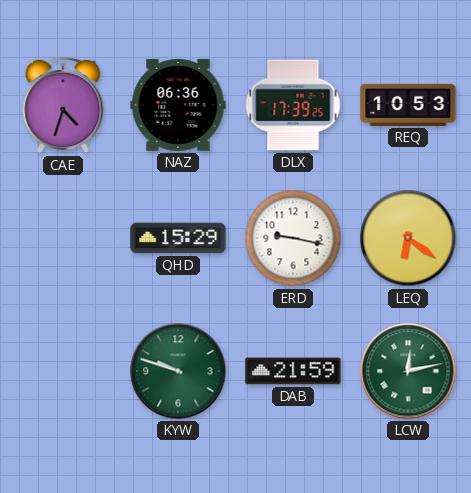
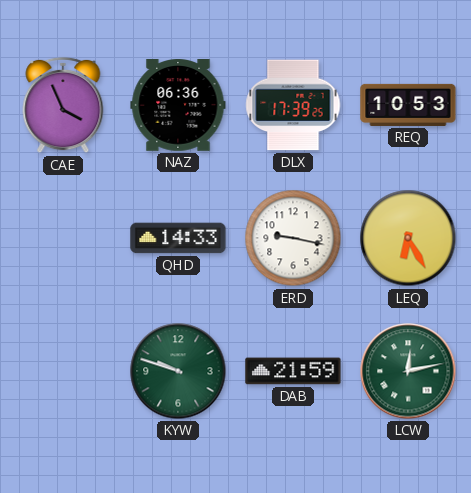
CAE: 4:33 -> 3:56
QHD: 15:29 -> 14:33
LEQ: 6:21 -> 6:25
